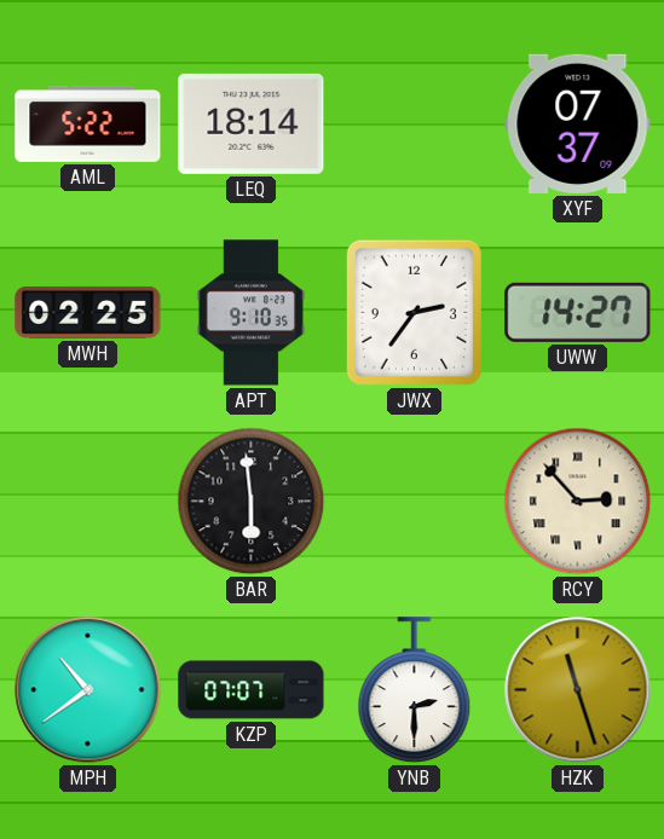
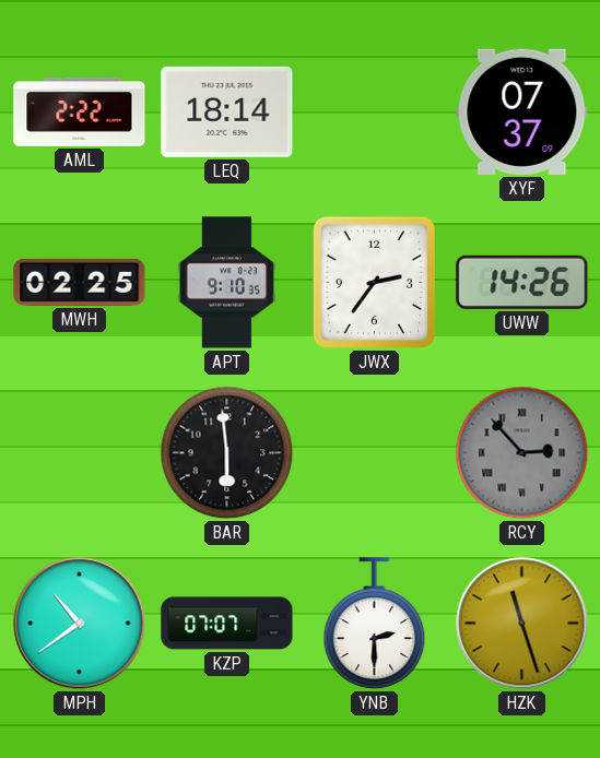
AML: 5:22 -> 2:22
UWW: 14:27 -> 14:26
RCY dial: cream -> grey
